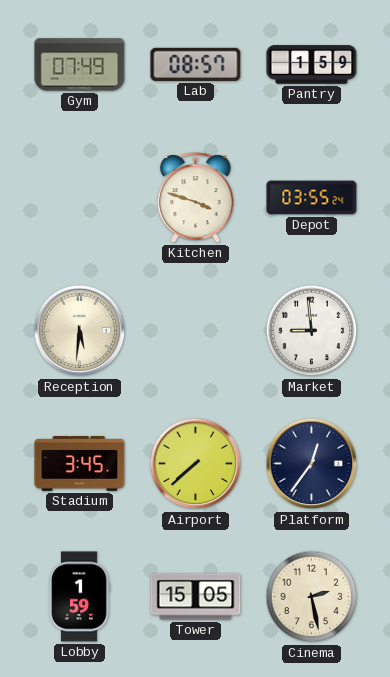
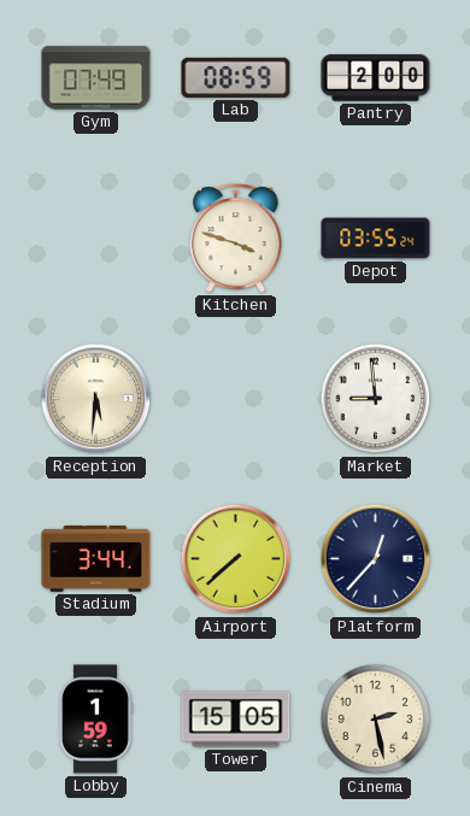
Lab: 08:57 -> 08:59
Pantry: 1:59 -> 2:00
Stadium: 3:45 -> 3:44
Platform: 12:36 -> 12:37
